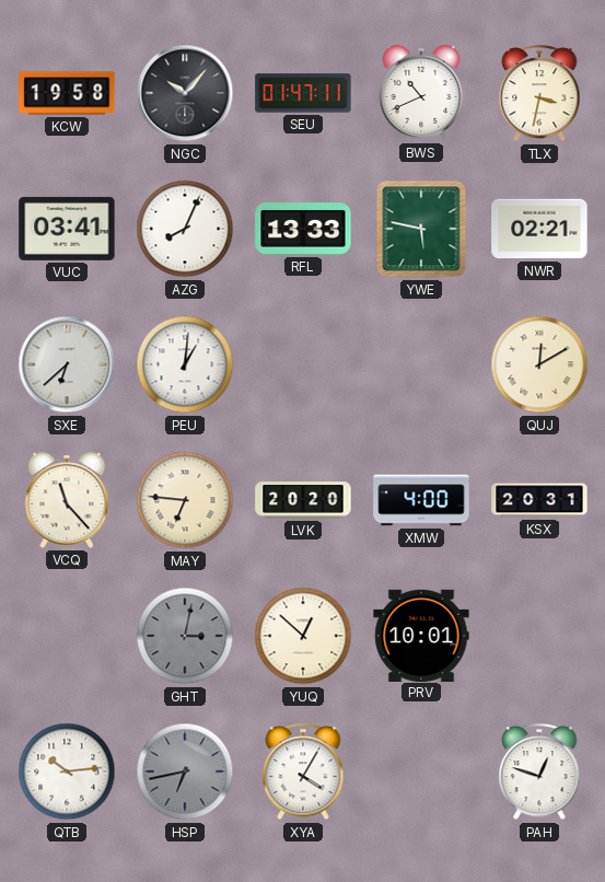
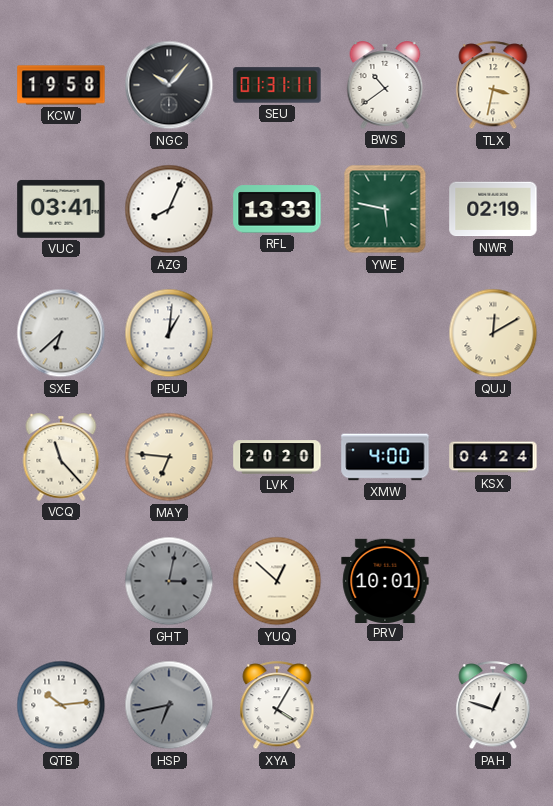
SEU: 01:47 -> 01:31
BWS: 10:41 -> 10:39
NWR: 02:21 -> 02:19
KSX: 20:31 -> 04:24
